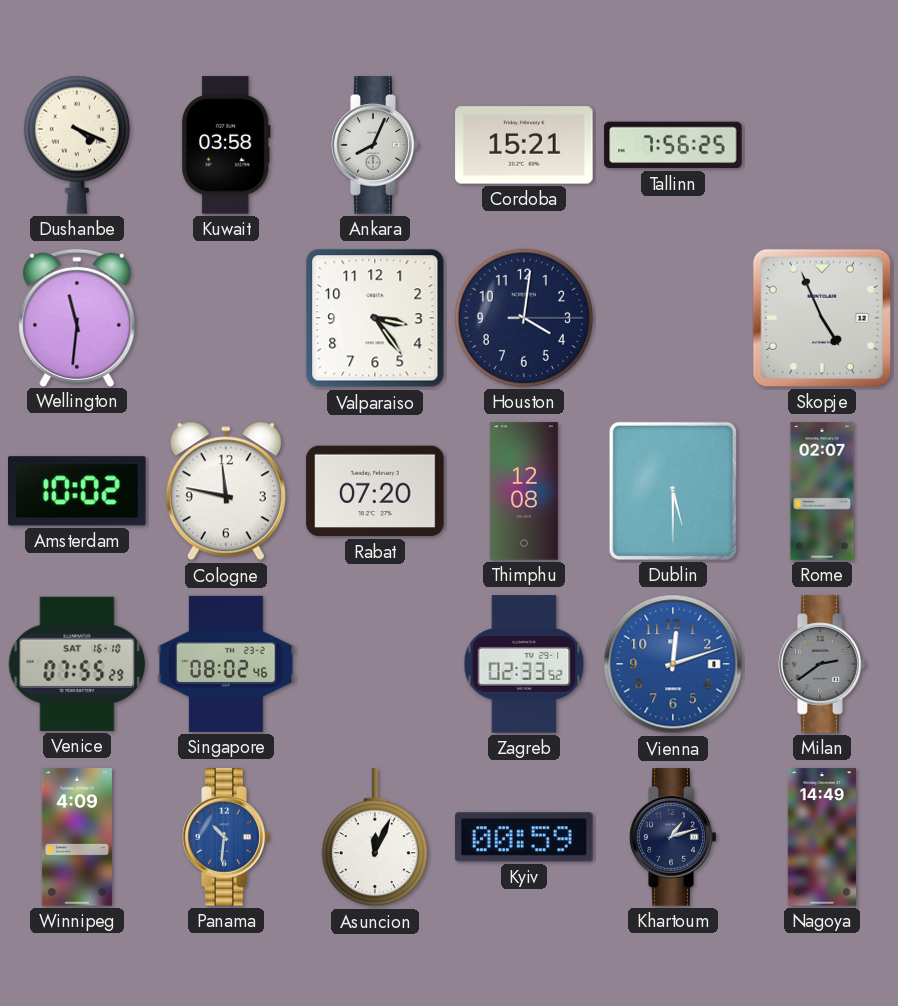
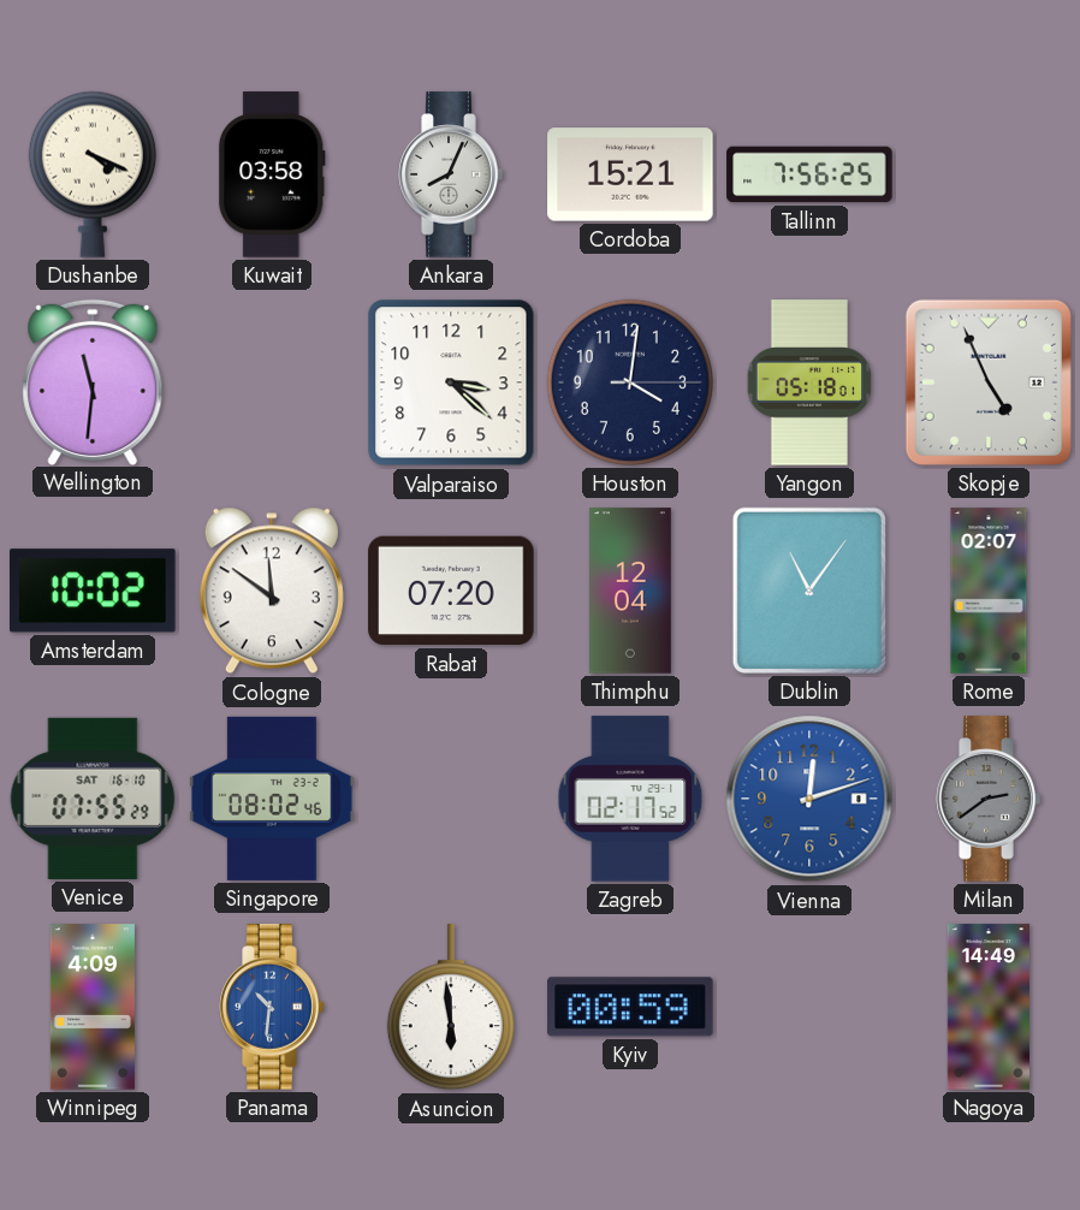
Valparaiso: 3:24 -> 3:22
Yangon: none -> 05:18
Cologne: 11:47 -> 11:51
Thimphu: 12:08 -> 12:04
Dublin: 5:30 -> 11:06
Zagreb: 02:33 -> 02:17
Asuncion: 12:04 -> 5:59
Khartoum: 1:12 -> none
